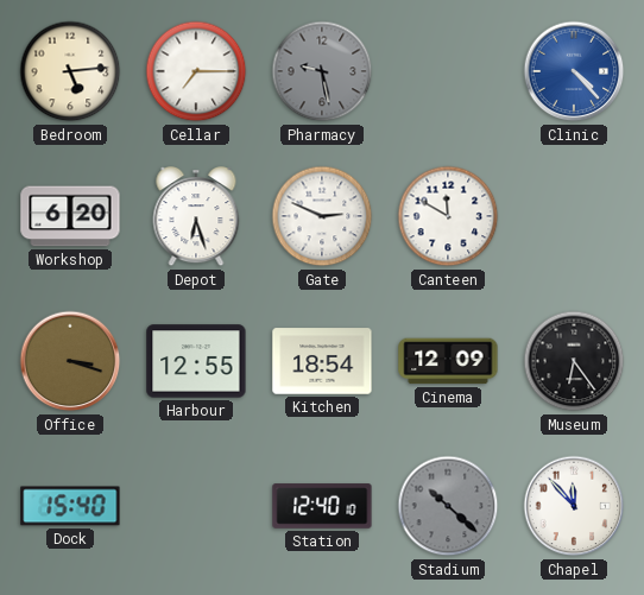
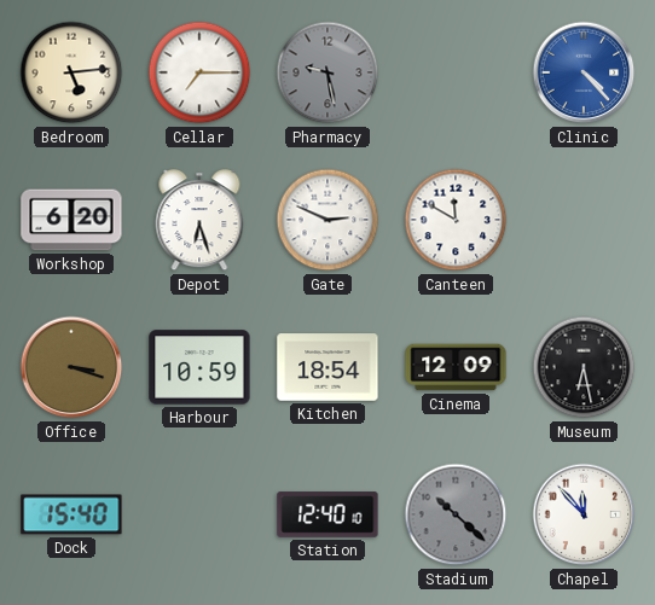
Harbour: 12:55 -> 10:59
Museum: 6:24 -> 6:28
